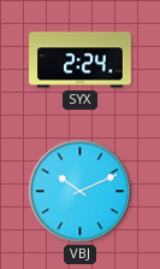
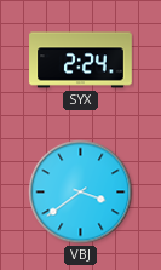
VBJ: 10:11 -> 3:39
